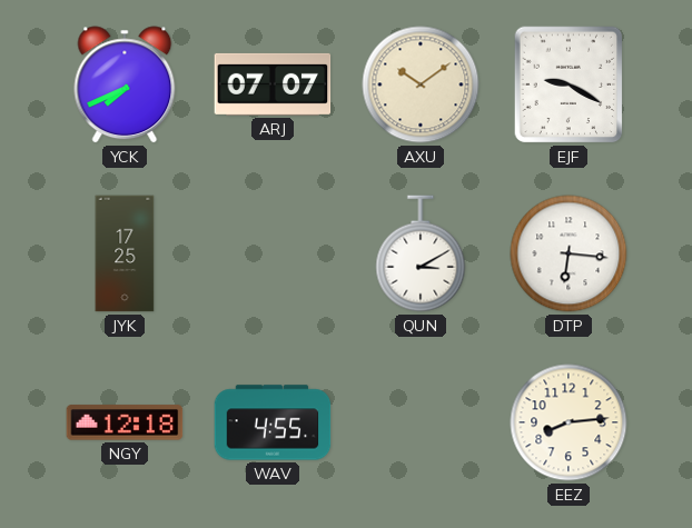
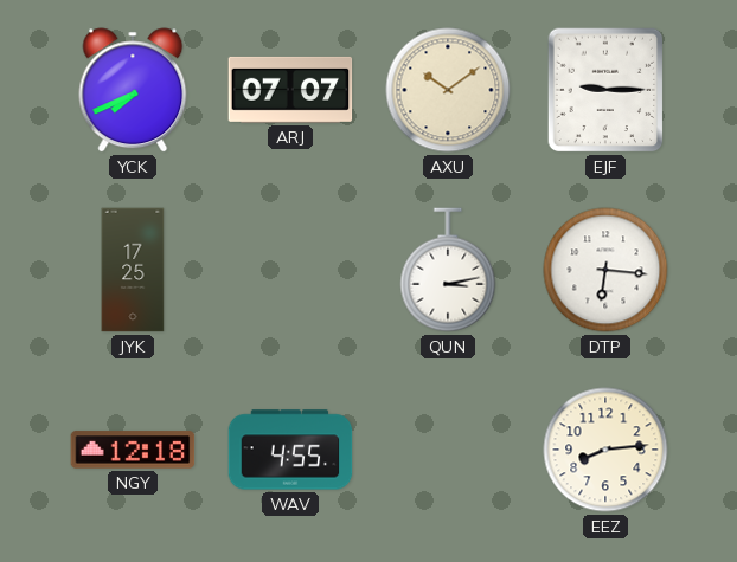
EJF: 9:20 -> 9:15
QUN: 3:10 -> 3:13
